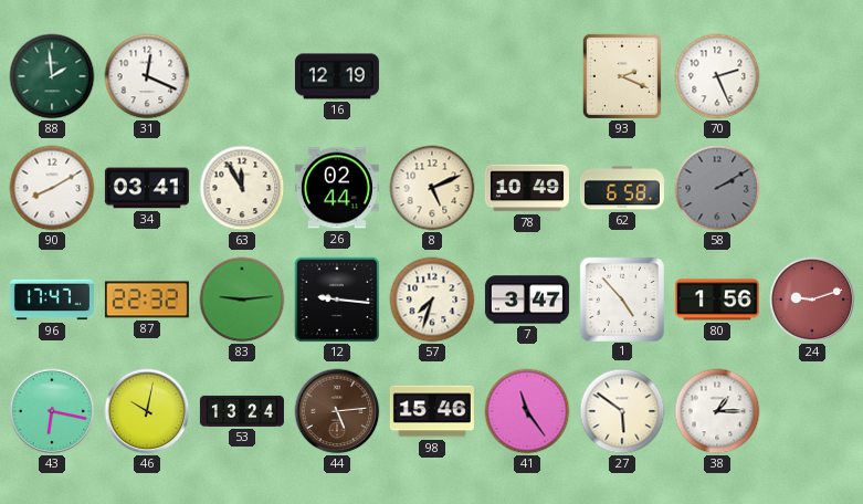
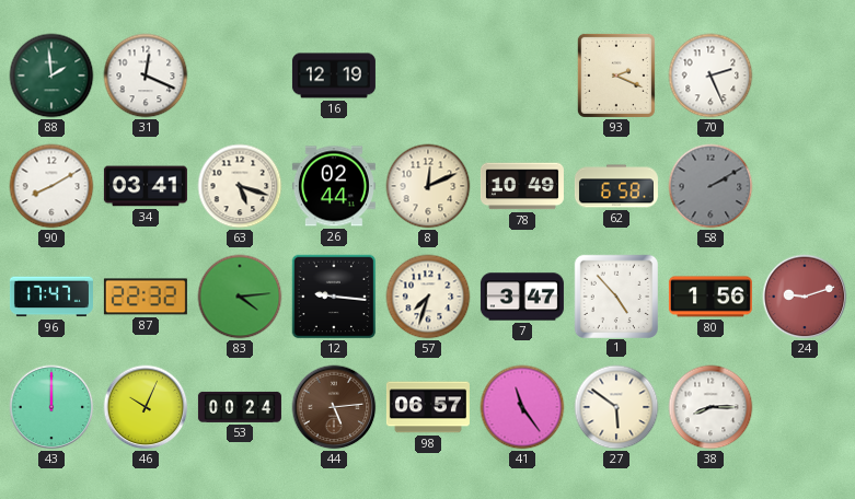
63: 11:55 -> 5:18
8: 5:11 -> 12:11
83: 9:14 -> 4:14
43: 6:17 -> 12:00
46: 10:02 -> 10:04
53: 13:24 -> 00:24
98: 15:46 -> 06:57
38: 1:15 -> 8:15
